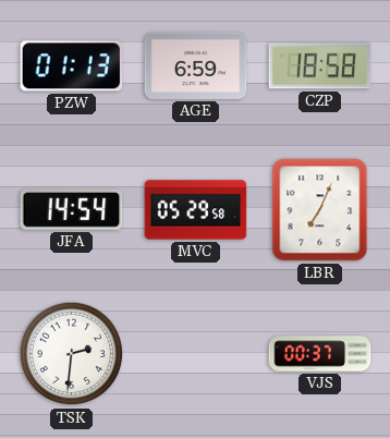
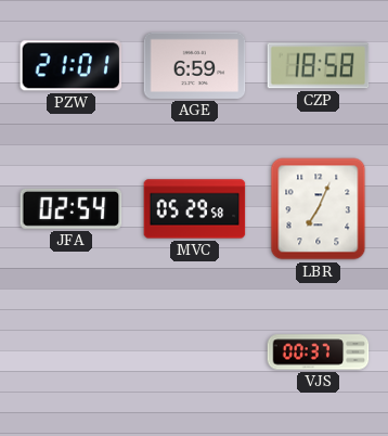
PZW: 01:13 -> 21:01
JFA: 14:54 -> 02:54
TSK: 2:31 -> none
